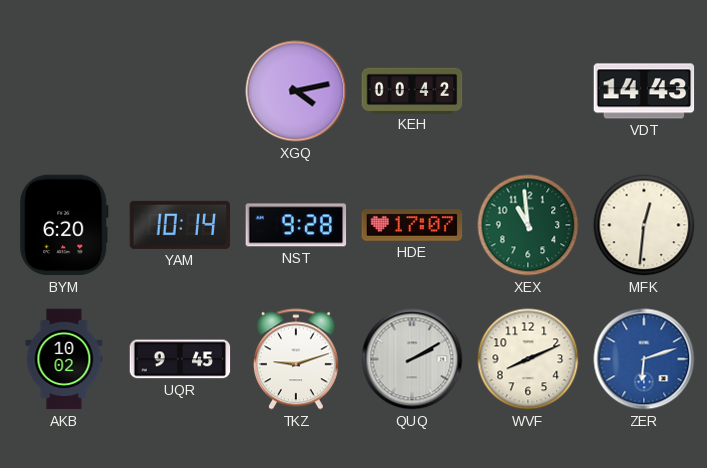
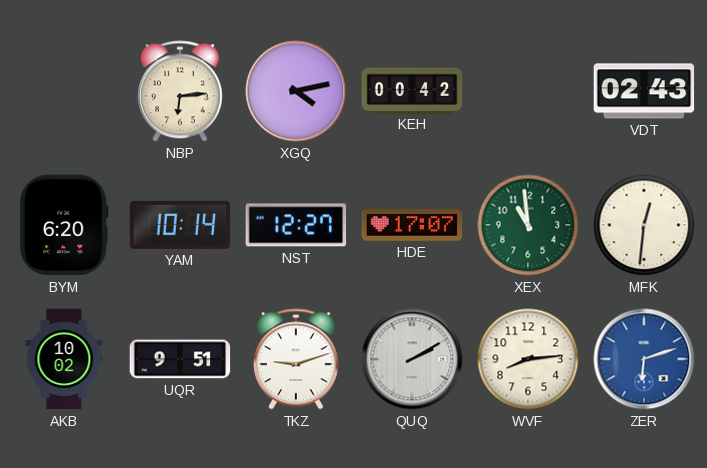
NBP: none -> 6:14
VDT: 14:43 -> 02:43
NST: 9:28 -> 12:27
UQR: 9:45 -> 9:51
WVF: 8:11 -> 8:14
